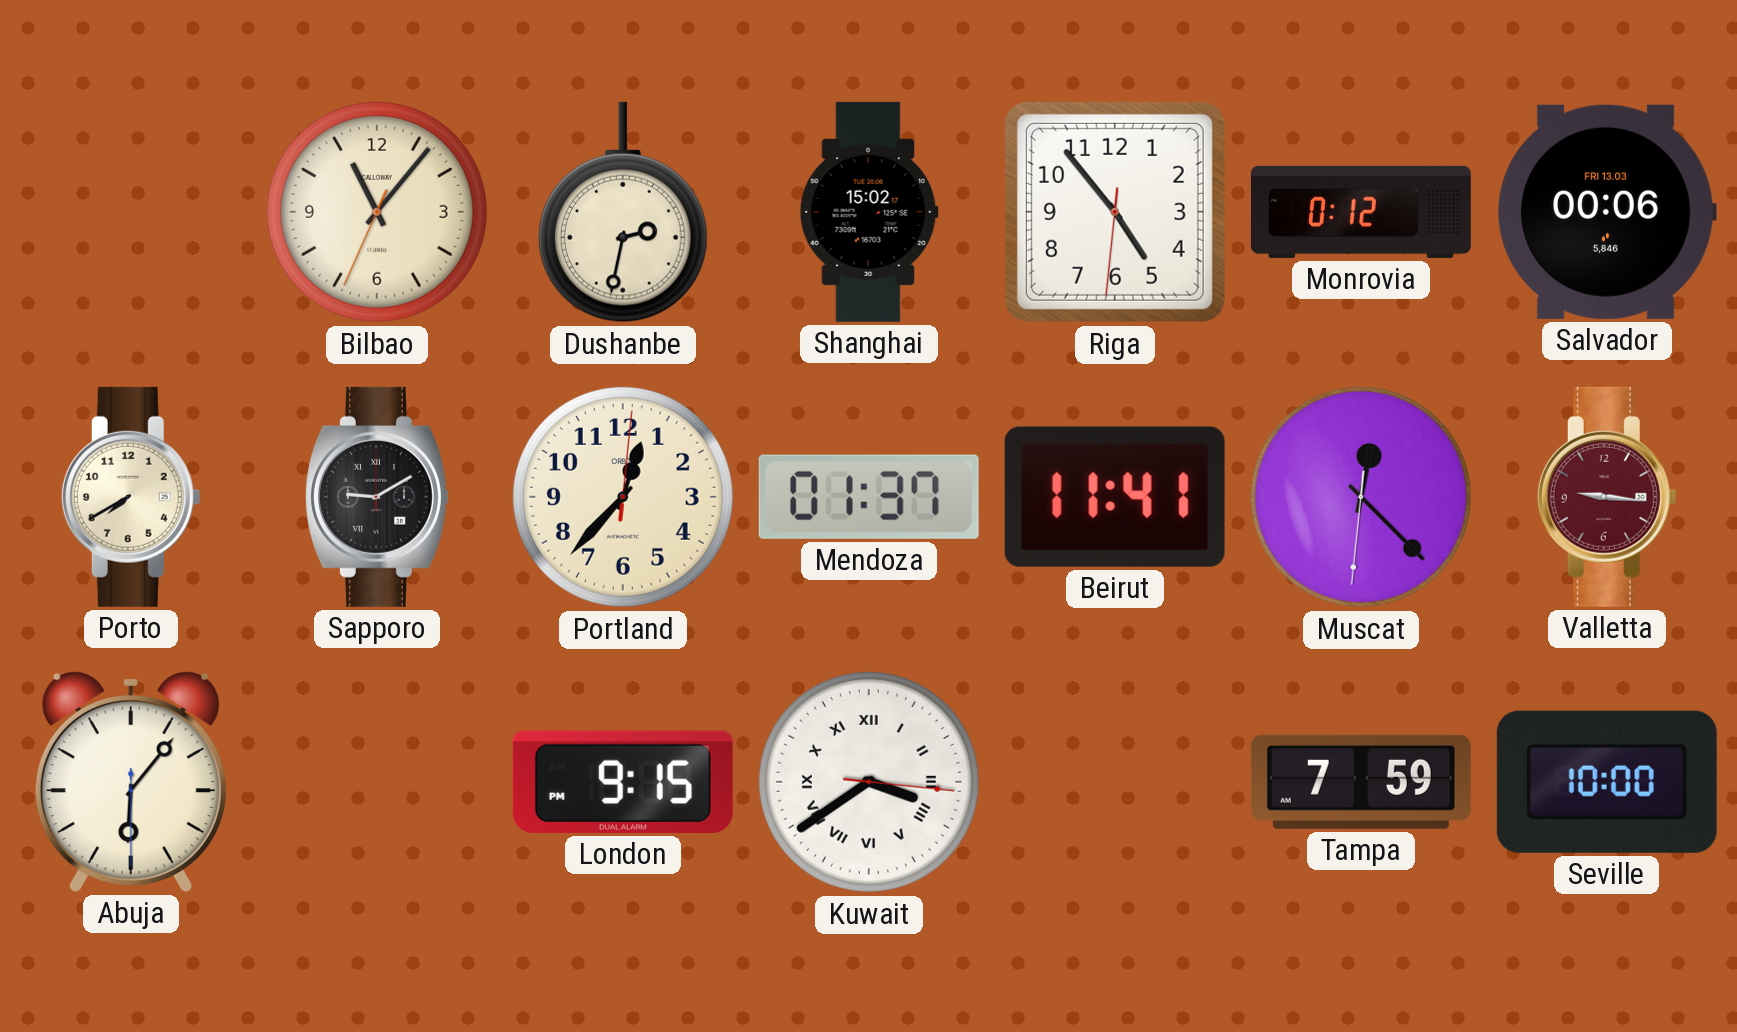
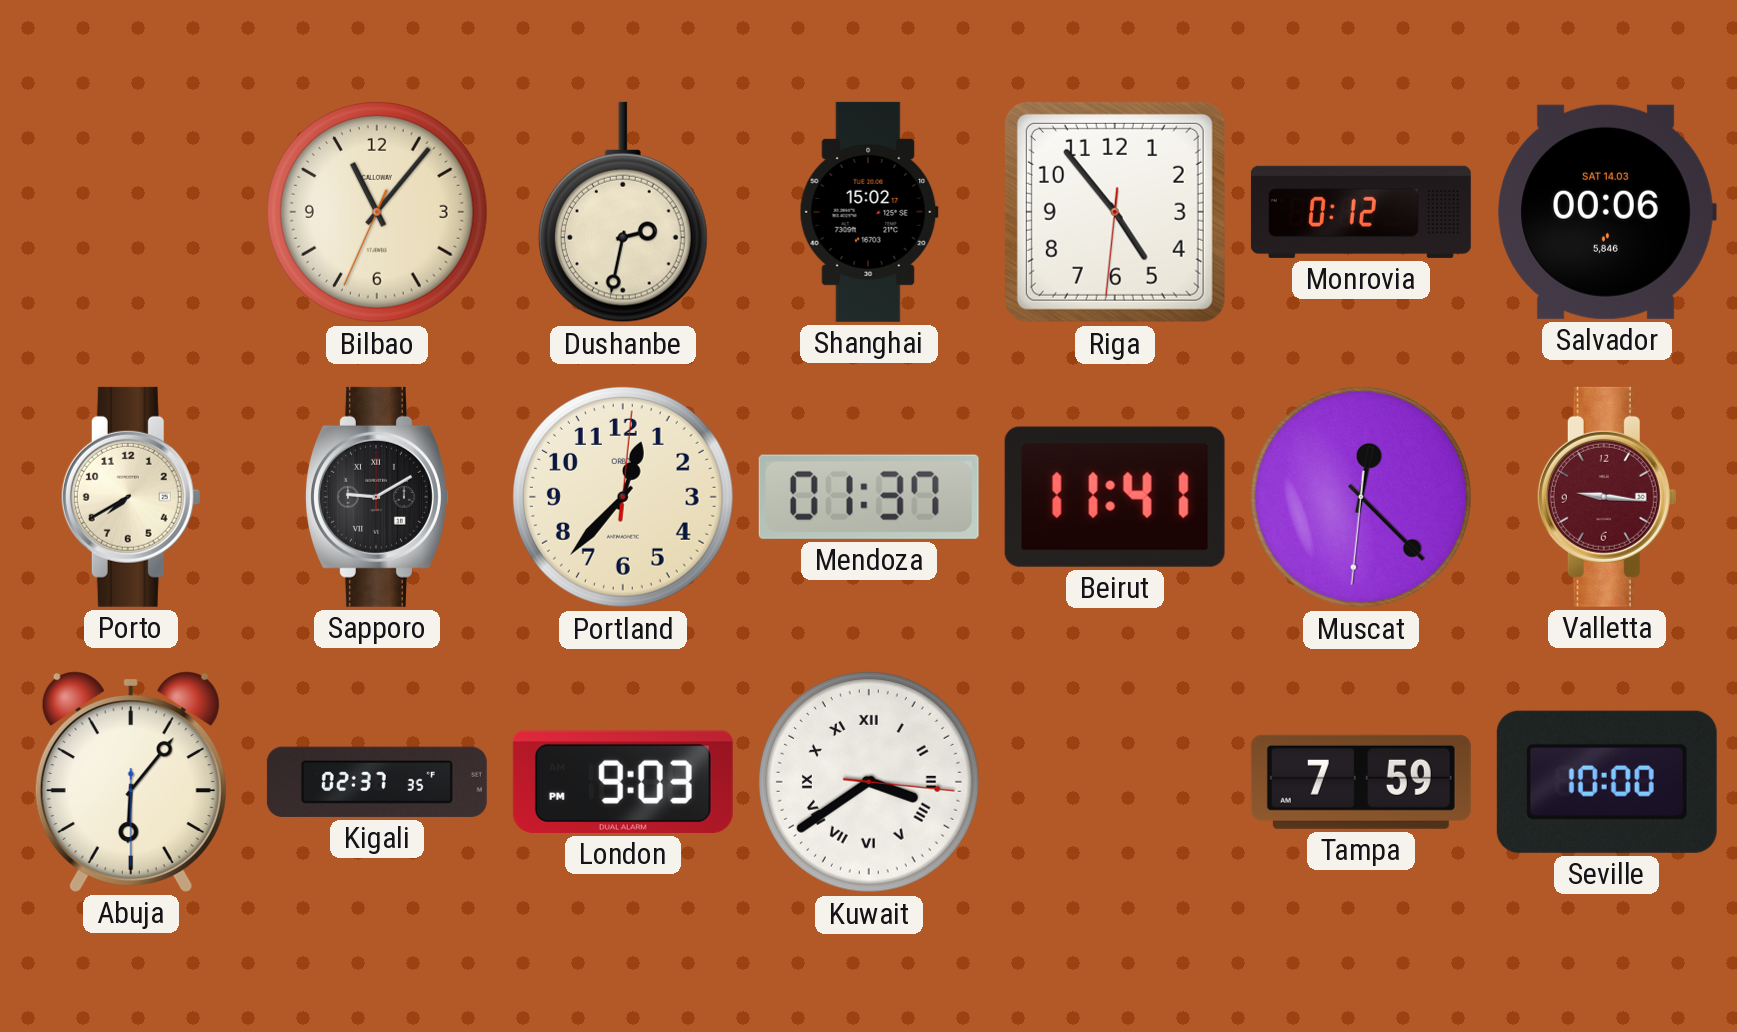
Salvador date: FRI 13.03 -> SAT 14.03
Kigali: none -> 02:37
London: 9:15 -> 9:03
